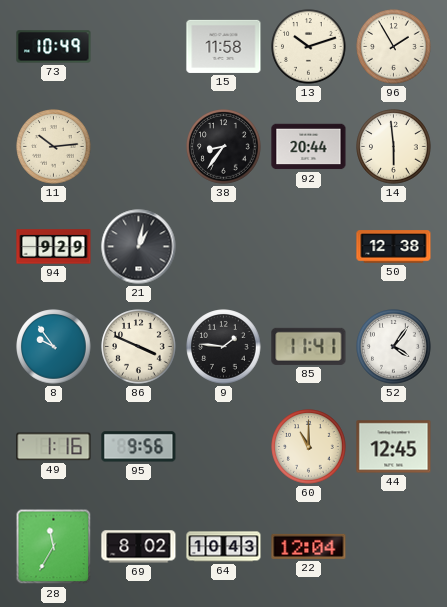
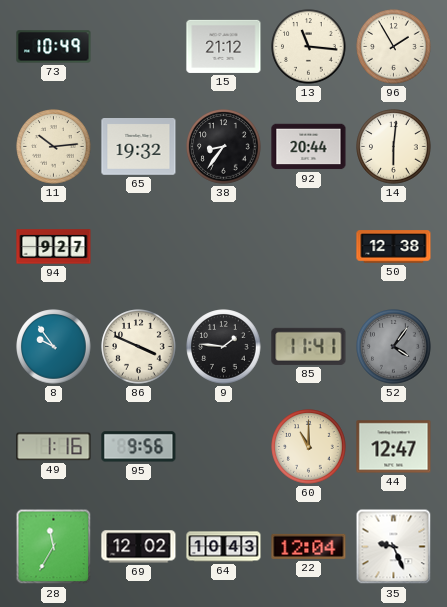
15: 11:58 -> 21:12
13: 10:12 -> 11:16
65: none -> 19:32
14: 5:59 -> 6:01
94: 9:29 -> 9:27
21: 1:02 -> none
52 dial: white -> grey
44: 12:45 -> 12:47
69: 8:02 -> 12:02
35: none -> 9:26
